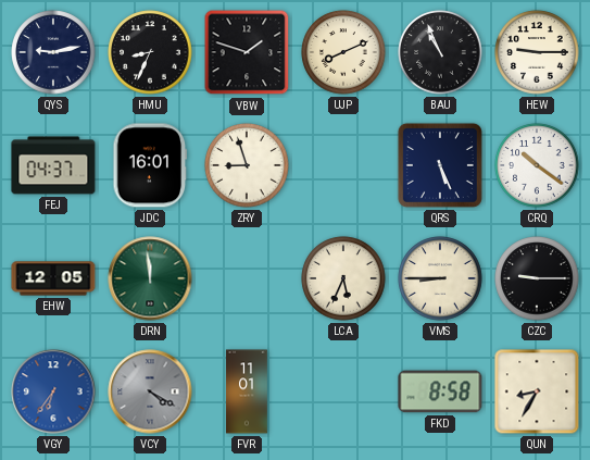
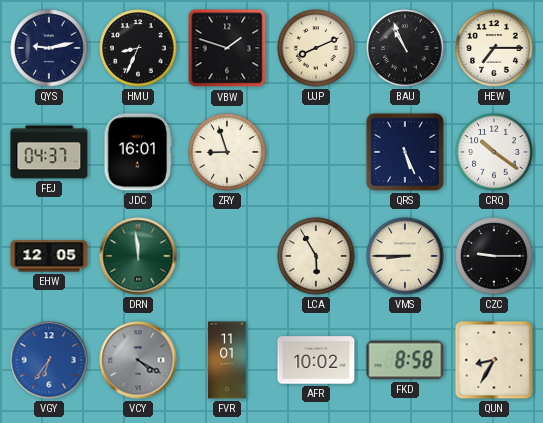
HEW: 9:15 -> 7:15
LCA: 5:34 -> 5:55
AFR: none -> 10:02
